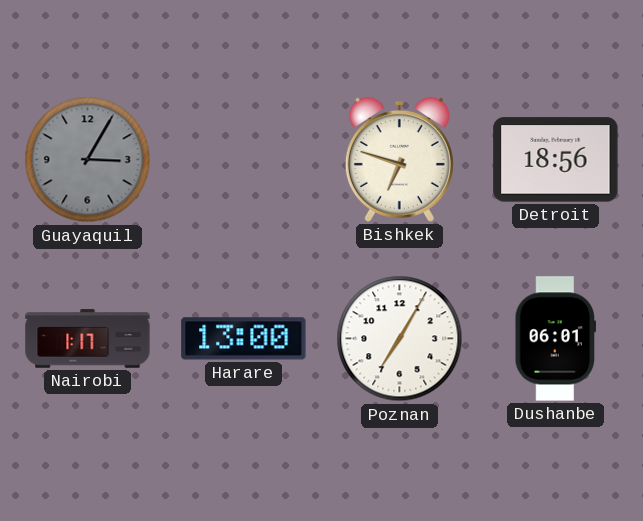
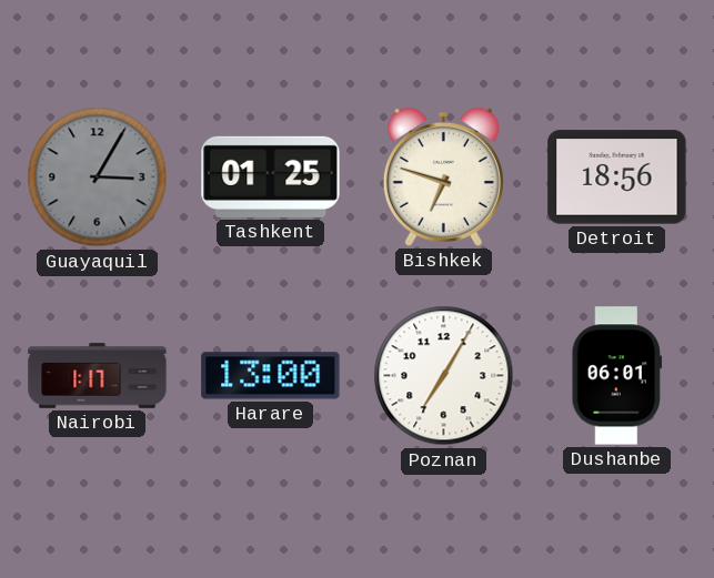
Tashkent: none -> 01:25
